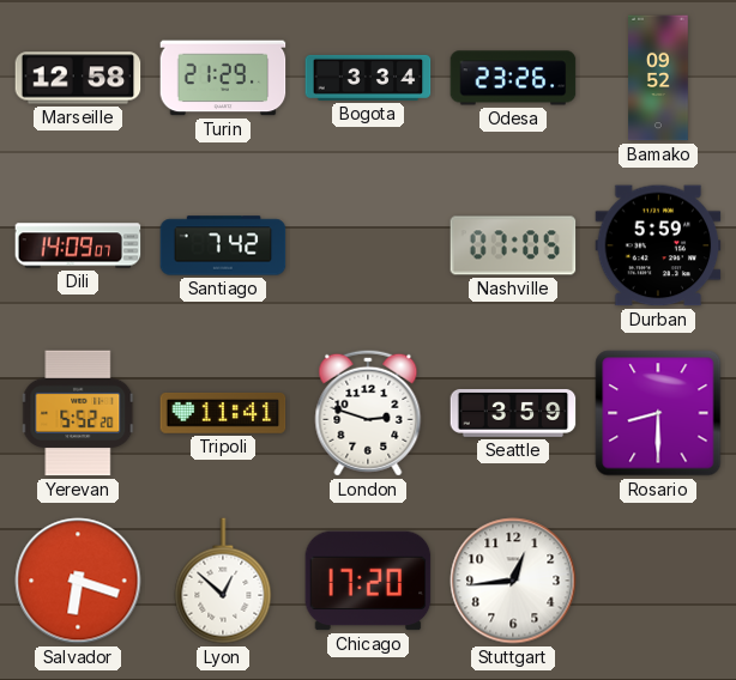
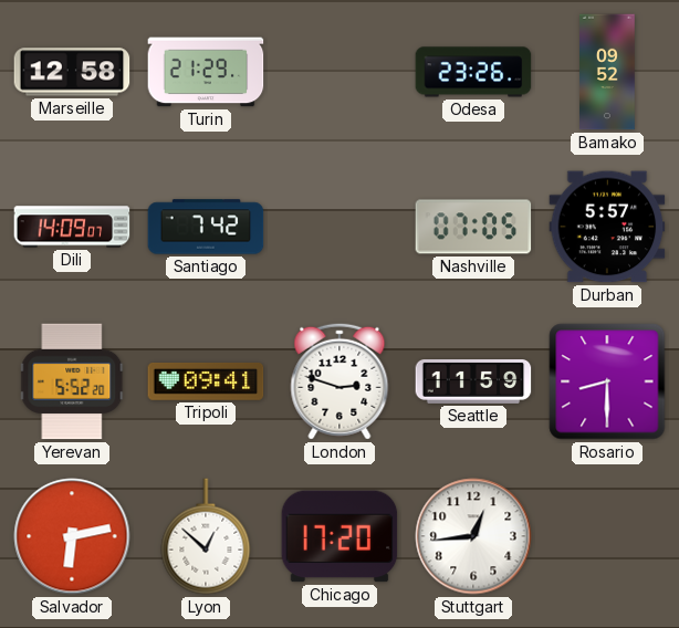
Bogota: 3:34 -> none
Durban: 5:59 -> 5:57
Tripoli: 11:41 -> 09:41
Seattle: 3:59 -> 11:59
Salvador: 6:18 -> 6:13
